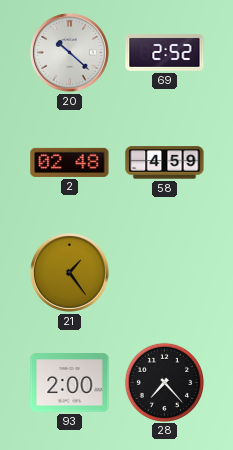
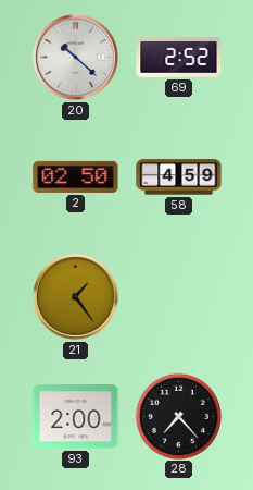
2: 02:48 -> 02:50
